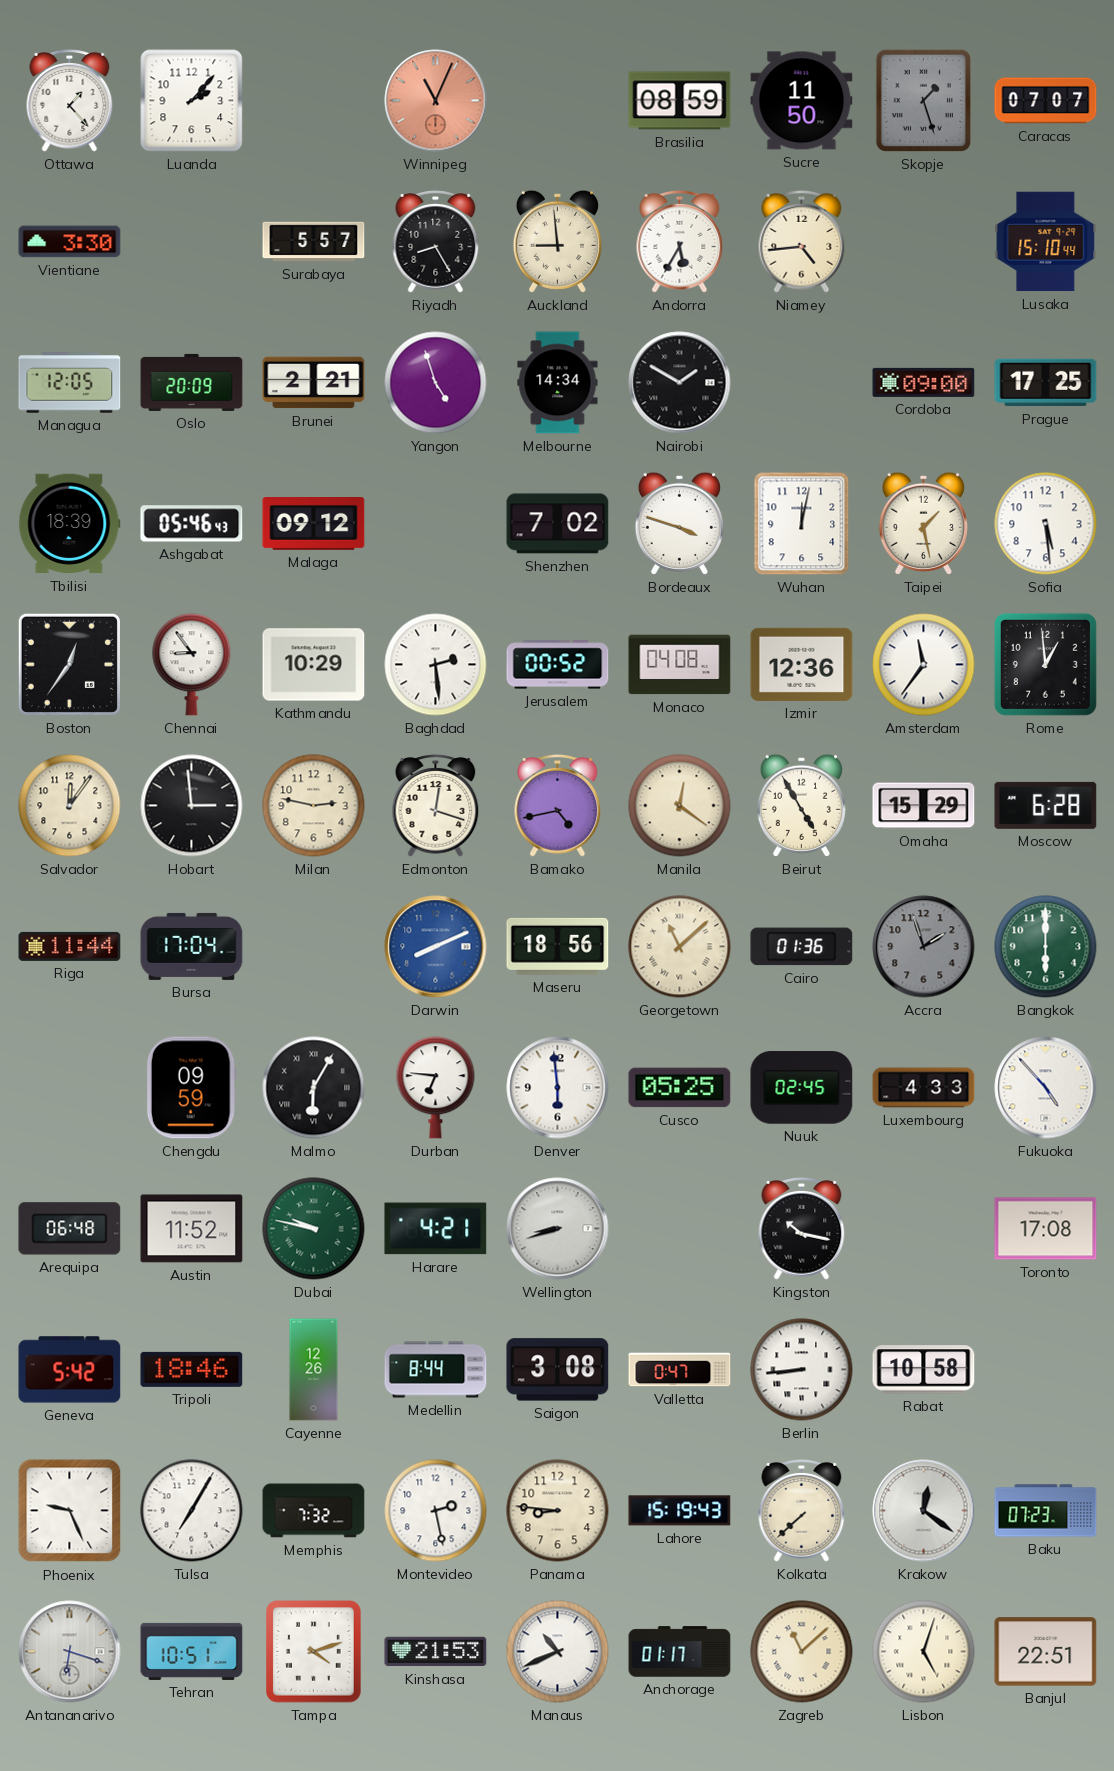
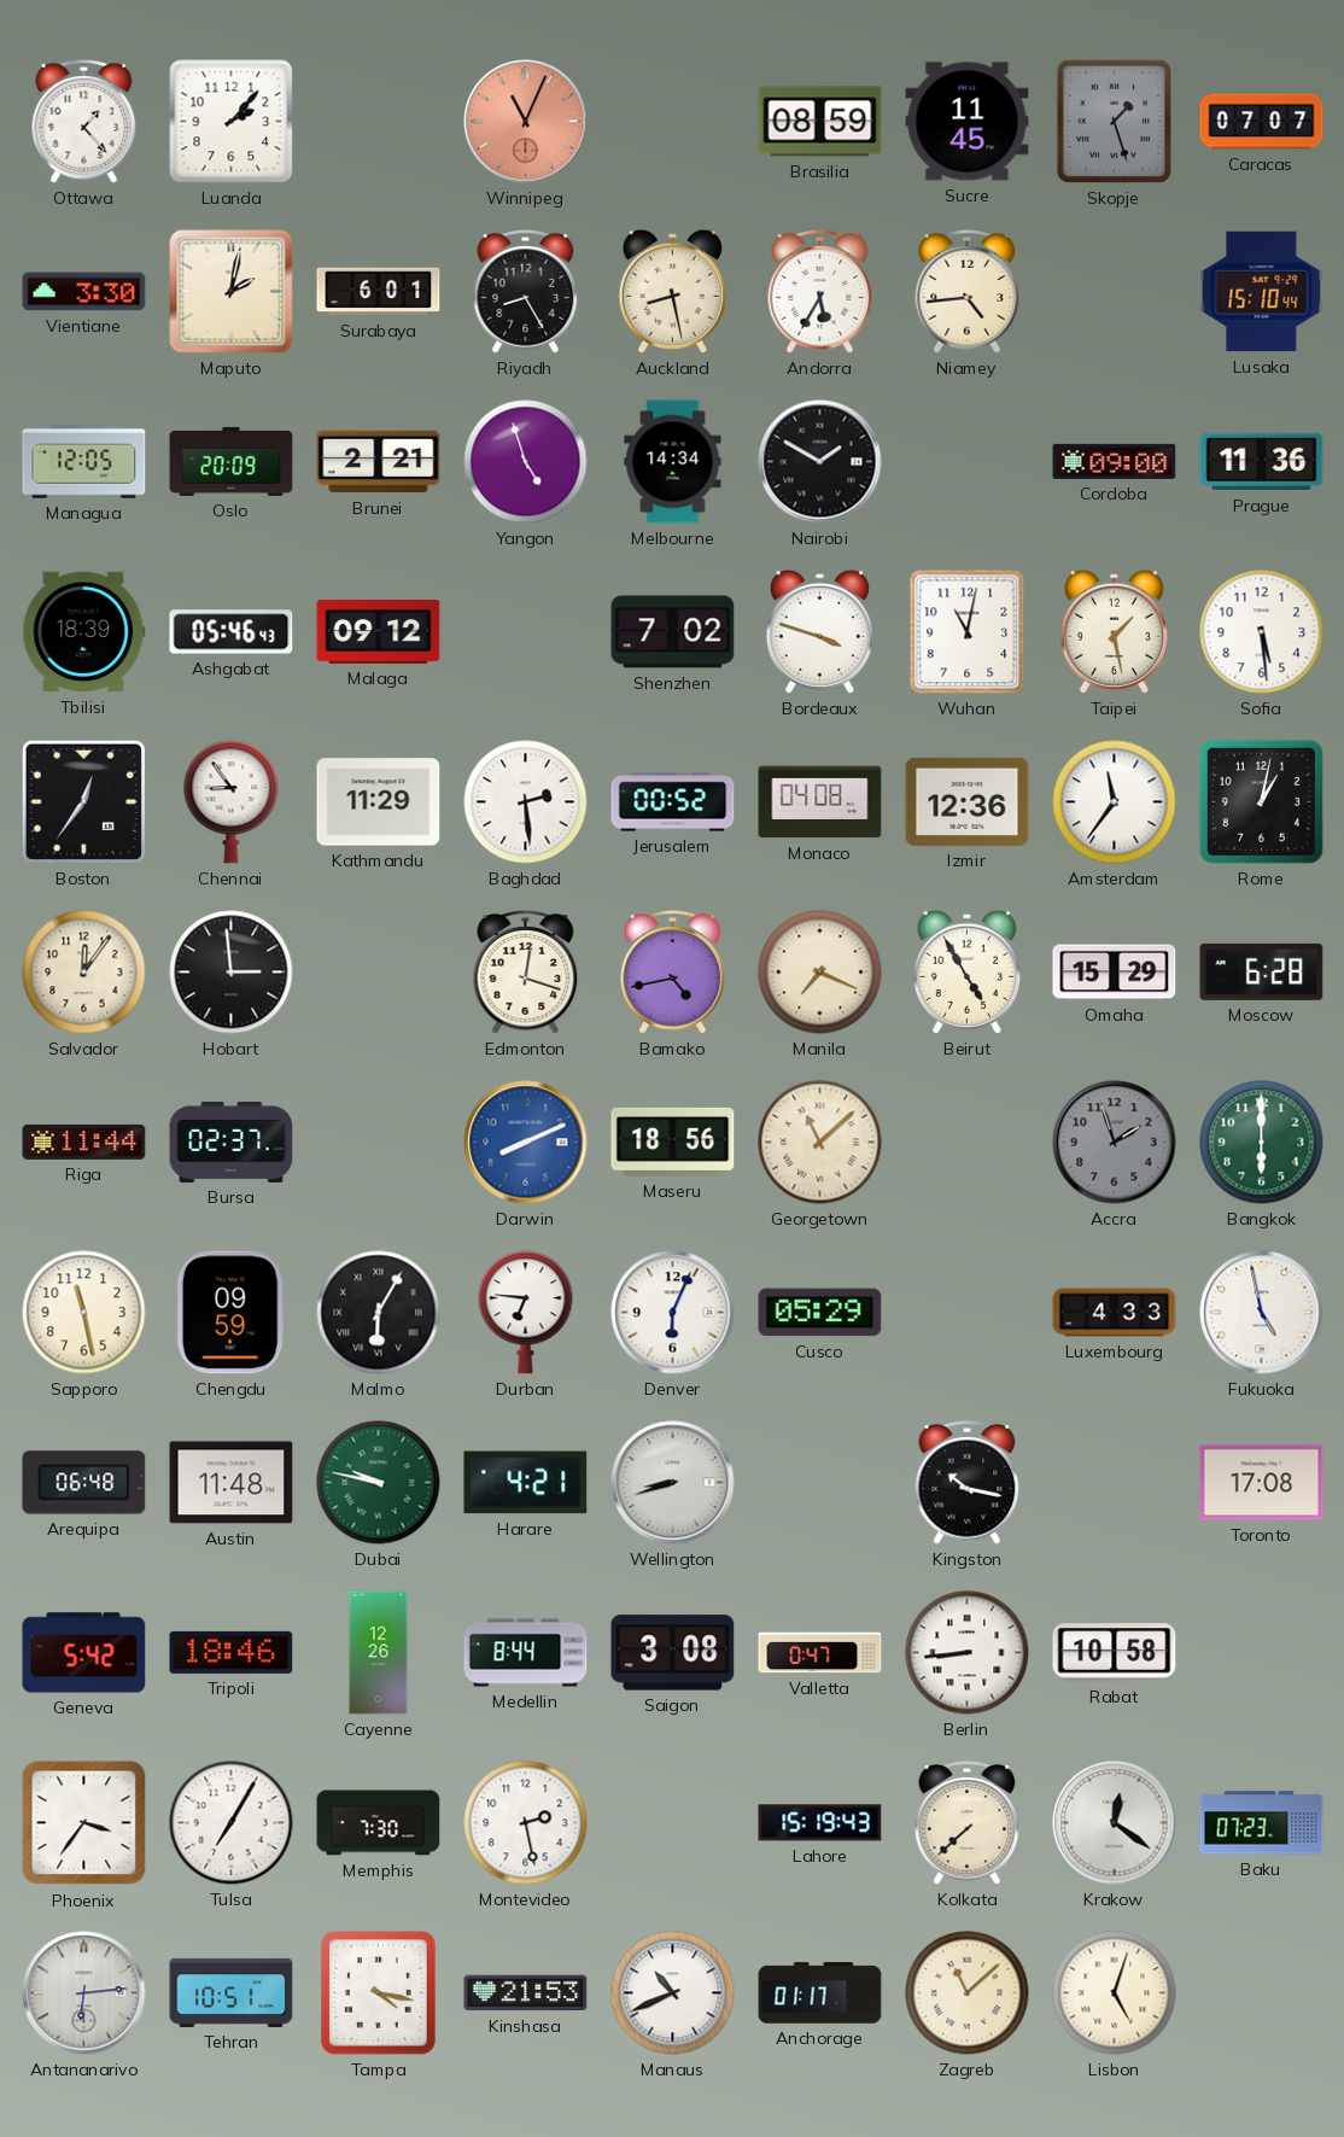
Sucre: 11:50 -> 11:45
Maputo: none -> 2:02
Surabaya: 5:57 -> 6:01
Auckland: 8:59 -> 8:28
Prague: 17:25 -> 11:36
Wuhan: 12:02 -> 11:02
Kathmandu: 10:29 -> 11:29
Rome: 12:59 -> 1:02
Milan: 2:47 -> none
Manila: 12:21 -> 7:19
Bursa: 17:04 -> 02:37
Cairo: 01:36 -> none
Sapporo: none -> 11:28
Denver: 5:59 -> 6:04
Cusco: 05:25 -> 05:29
Nuuk: 02:45 -> none
Fukuoka: 4:53 -> 4:58
Austin: 11:52 -> 11:48
Phoenix: 9:26 -> 3:36
Memphis: 7:32 -> 7:30
Panama: 8:46 -> none
Antananarivo: 6:18 -> 6:14
Tampa: 4:12 -> 4:17
Banjul: 22:51 -> none
